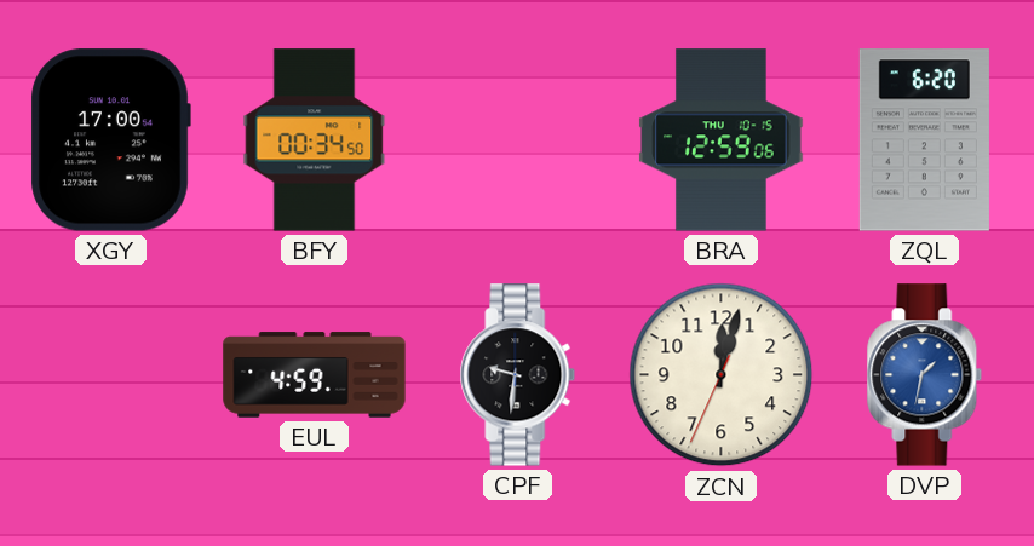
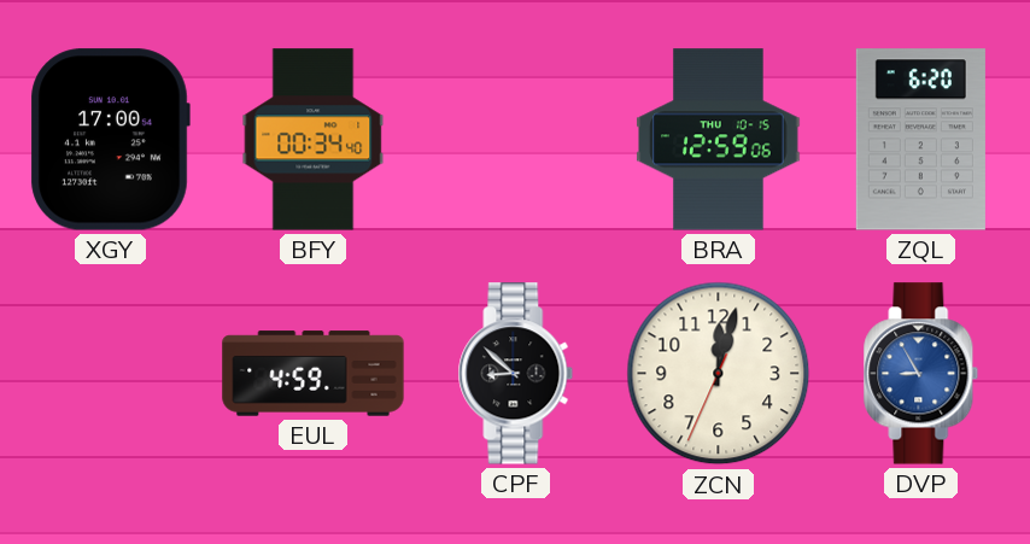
BFY: 00:34:50 -> 00:34:40
CPF: 9:31 -> 8:52
DVP: 1:32 -> 8:55
